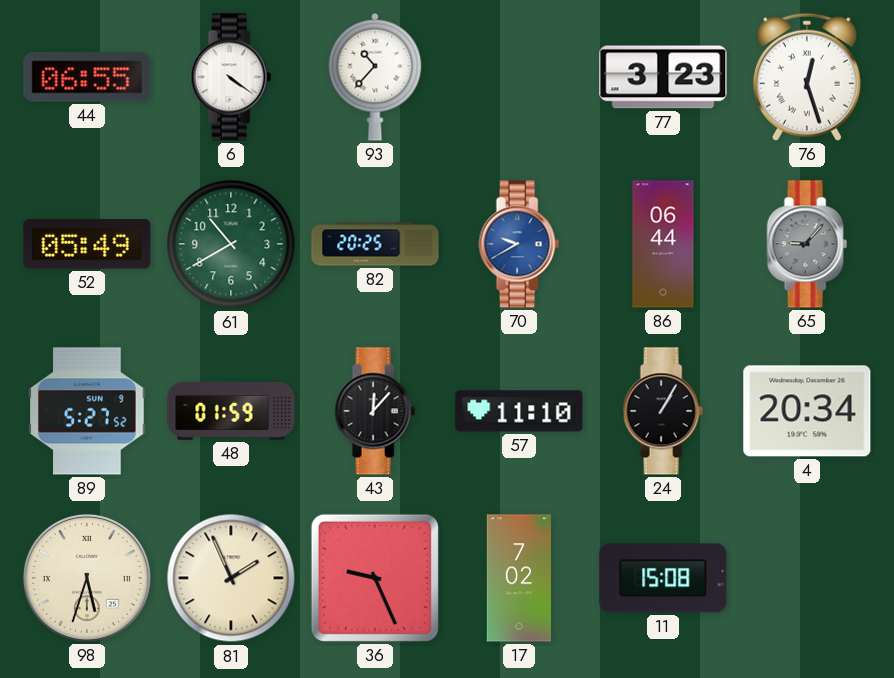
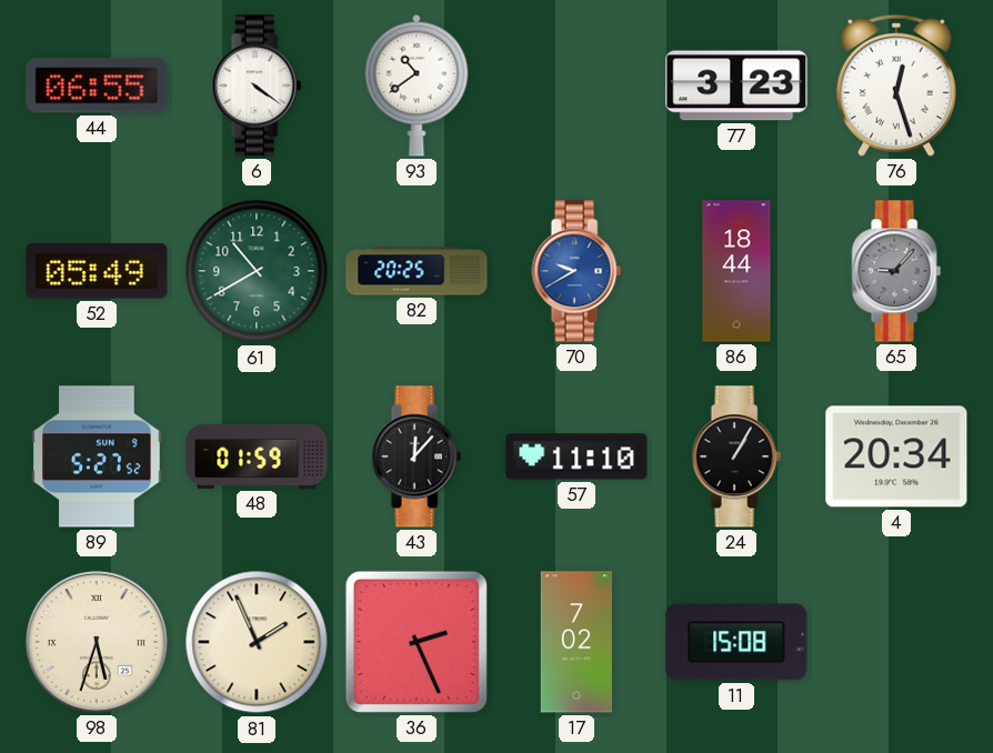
93: 10:37 -> 10:39
86: 06:44 -> 18:44
36: 9:26 -> 2:26
